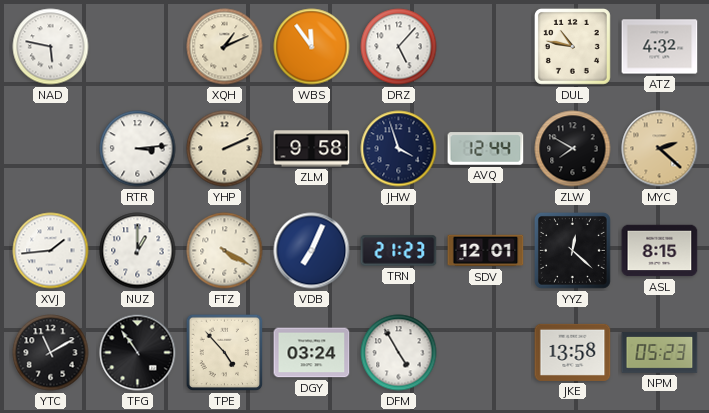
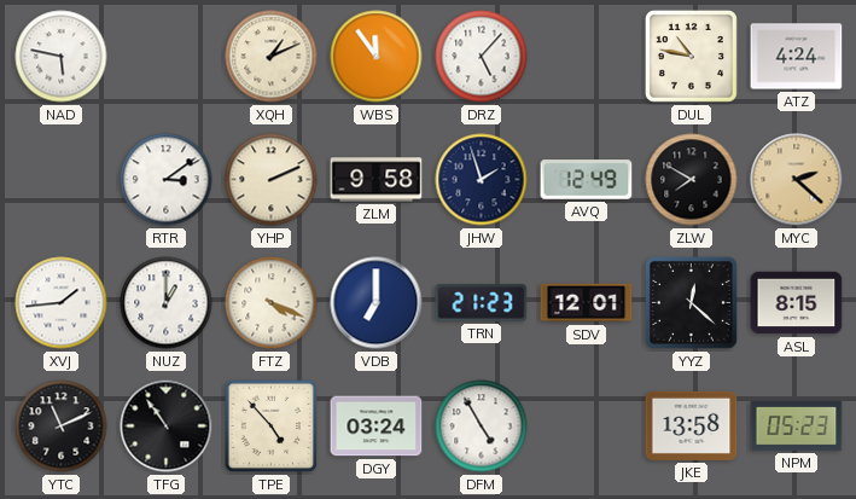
ATZ: 4:32 -> 4:24
RTR: 3:14 -> 3:09
JHW: 3:57 -> 1:57
AVQ: 12:44 -> 12:49
FTZ: 4:20 -> 4:19
VDB: 7:04 -> 7:00
YTC: 11:10 -> 11:11
